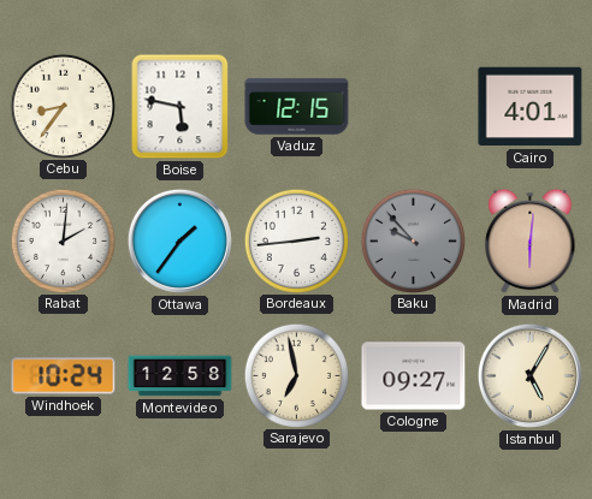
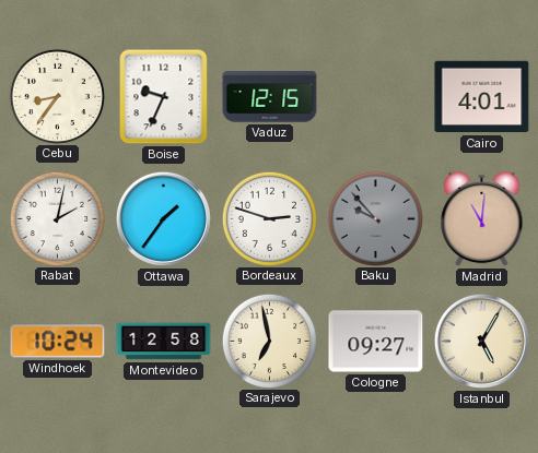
Boise: 5:47 -> 9:34
Rabat: 2:01 -> 2:02
Bordeaux: 2:44 -> 2:48
Madrid: 6:01 -> 11:01
